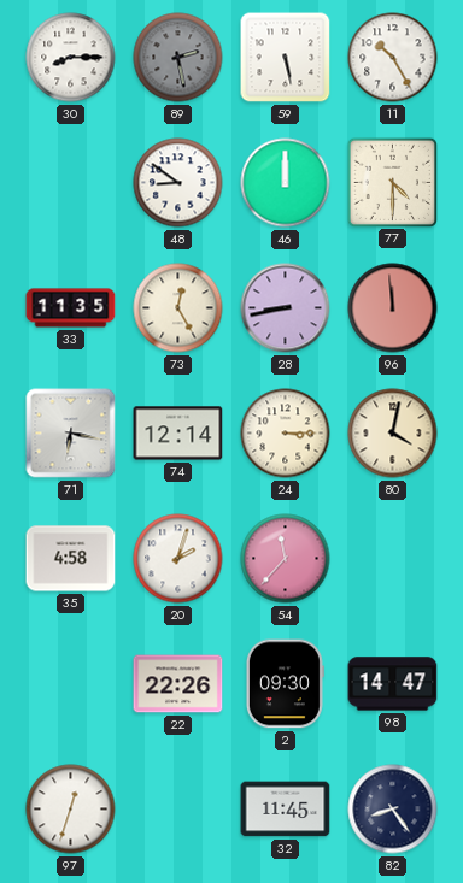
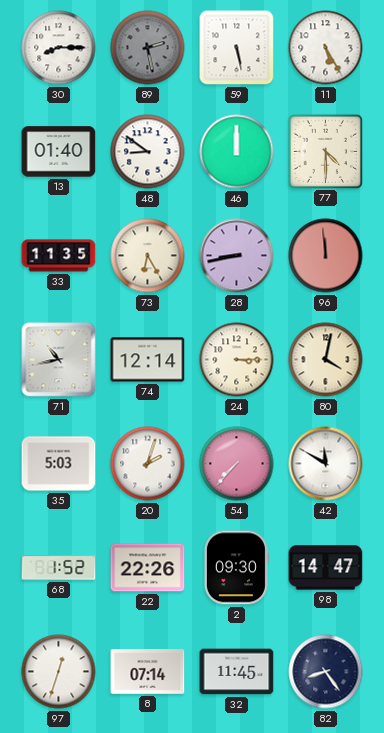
11: 10:25 -> 5:25
13: none -> 01:40
73: 12:25 -> 6:25
71: 6:17 -> 10:43
35: 4:58 -> 5:03
54: 11:37 -> 7:37
42: none -> 11:50
68: none -> 1:52
8: none -> 07:14
